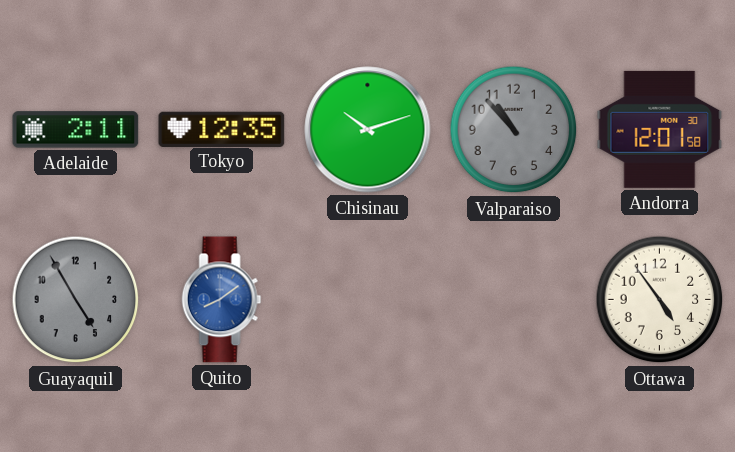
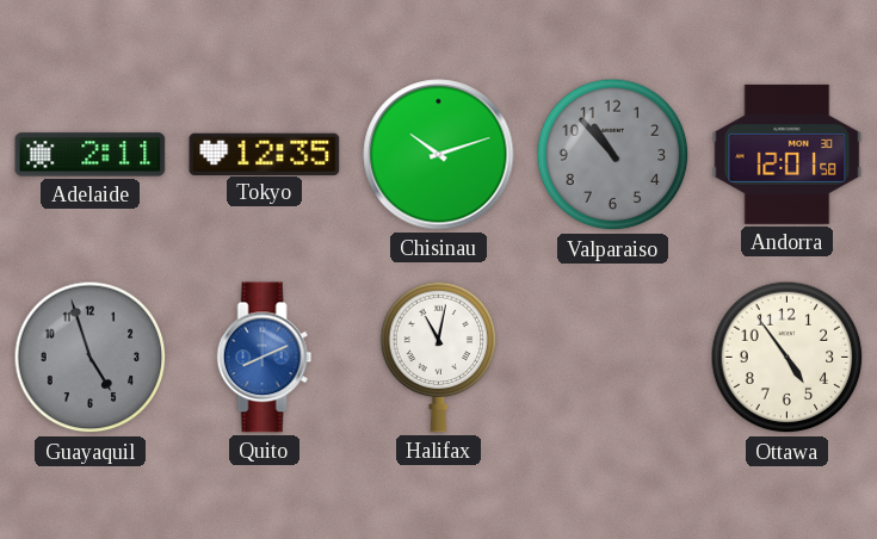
Guayaquil: 4:55 -> 4:57
Quito: 8:09 -> 8:11
Halifax: none -> 11:02
